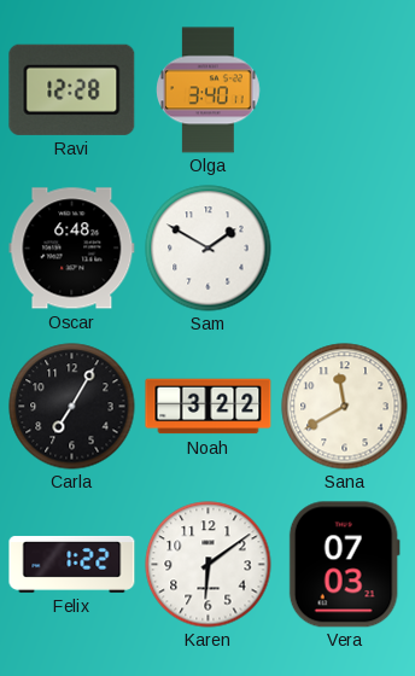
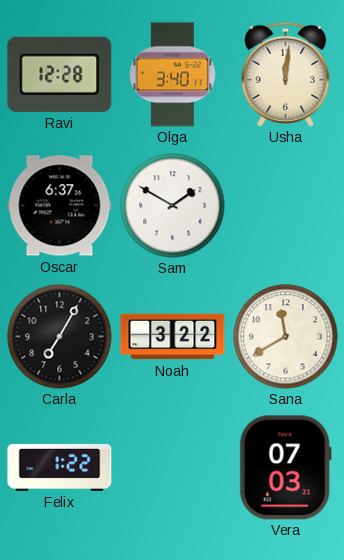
Usha: none -> 12:01
Oscar: 6:48 -> 6:37
Karen: 6:09 -> none
